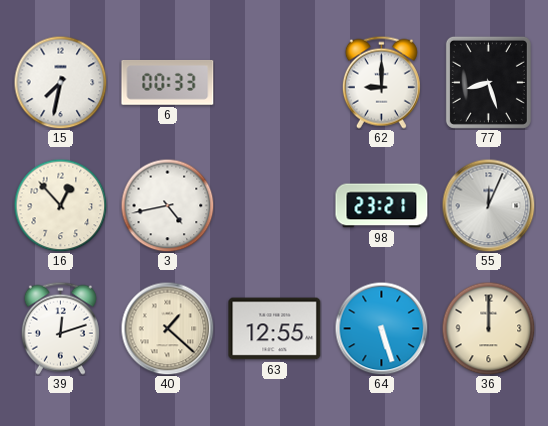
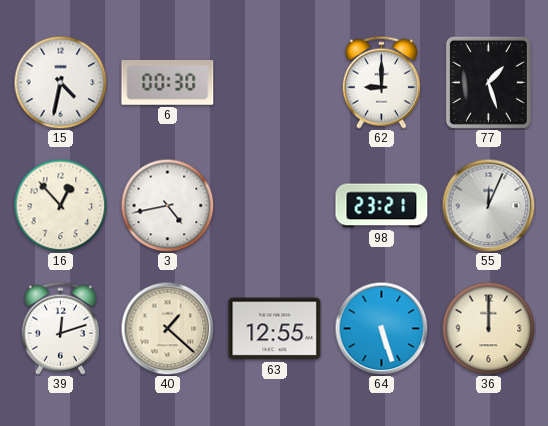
15: 7:32 -> 4:32
6: 00:33 -> 00:30
77: 8:27 -> 1:27
